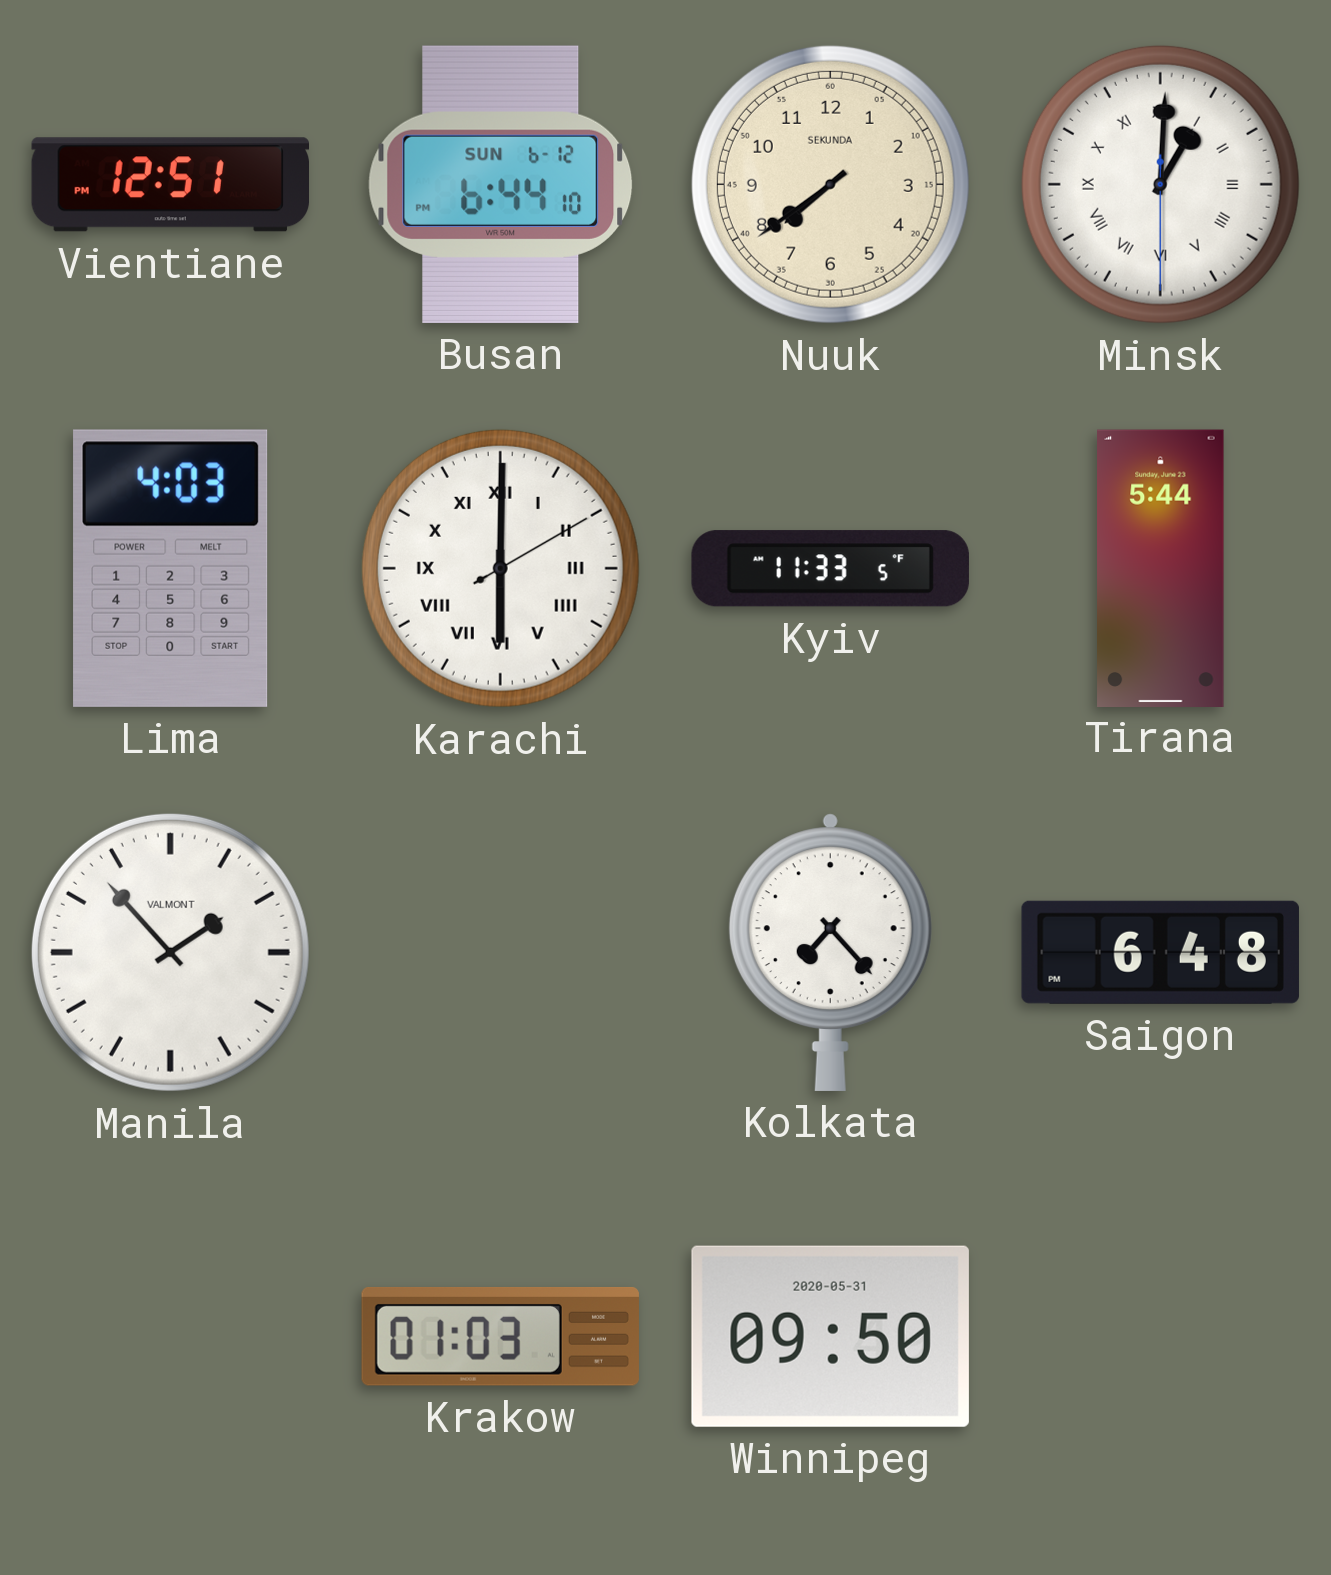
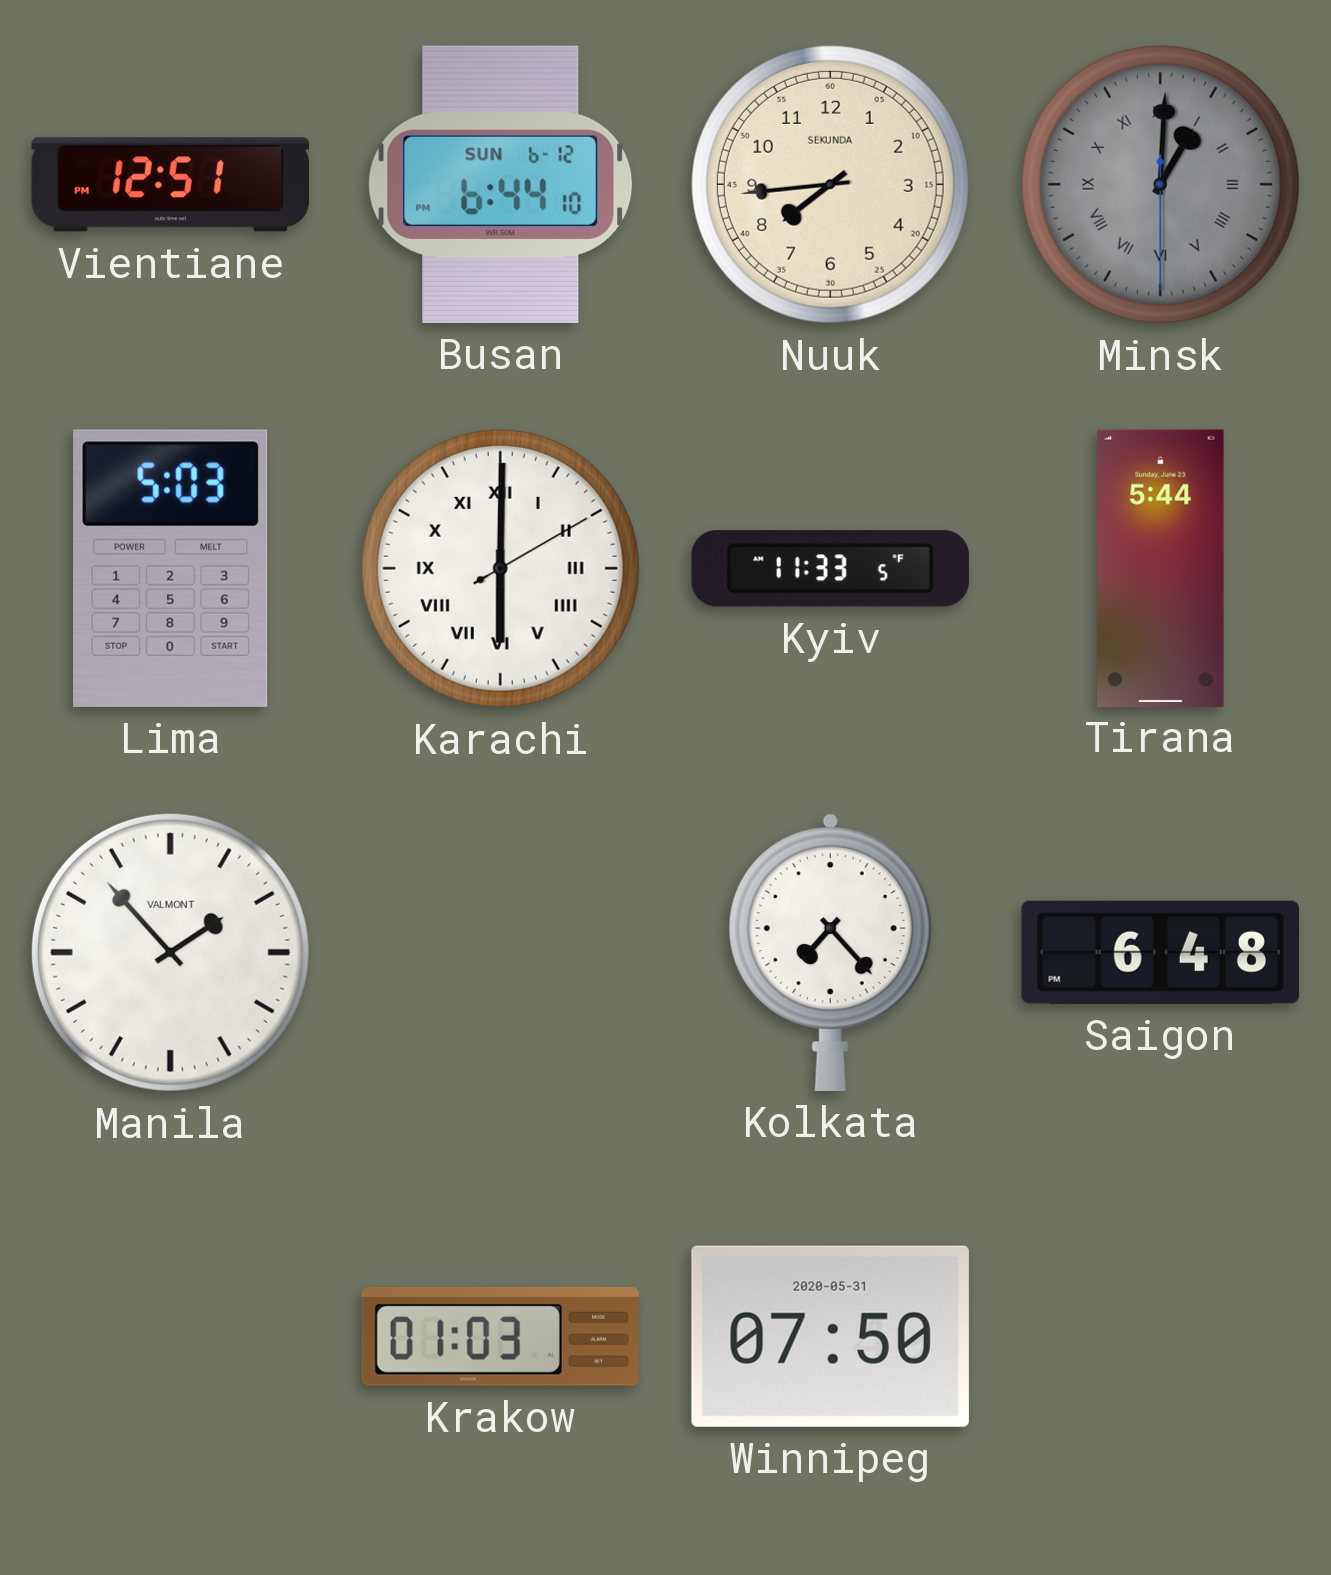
Nuuk: 7:39 -> 7:44
Minsk dial: white -> grey
Lima: 4:03 -> 5:03
Winnipeg: 09:50 -> 07:50
